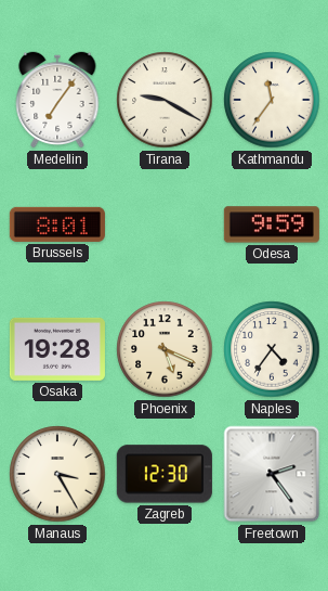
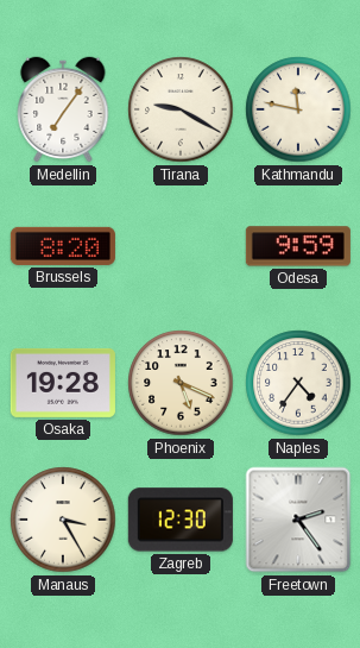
Kathmandu: 11:36 -> 11:47
Brussels: 8:01 -> 8:20
